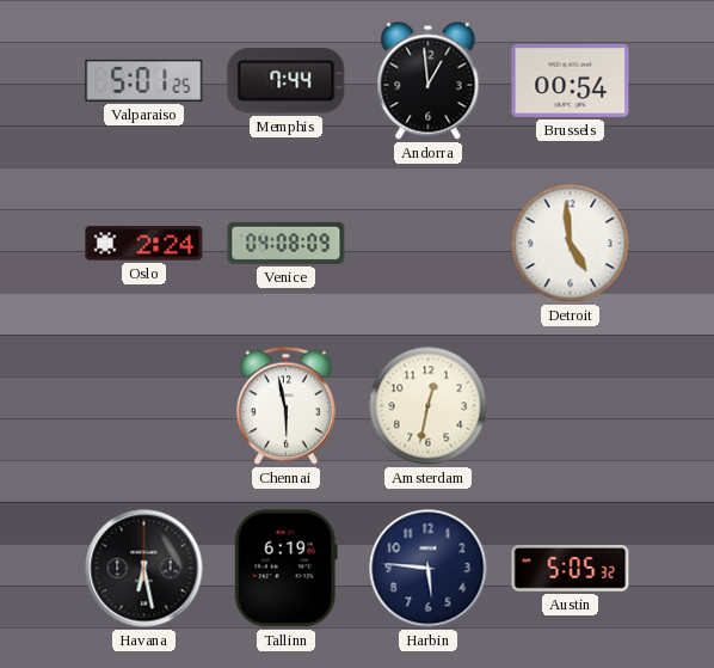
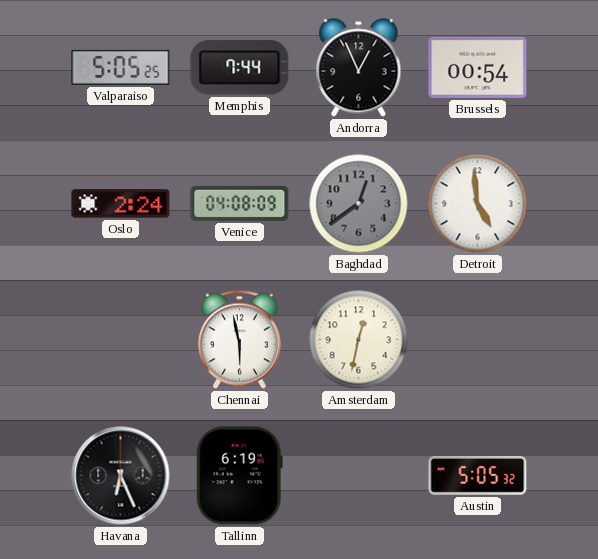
Valparaiso: 5:01 -> 5:05
Andorra: 12:59 -> 12:56
Baghdad: none -> 12:39
Havana: 6:28 -> 6:26
Harbin: 5:46 -> none
